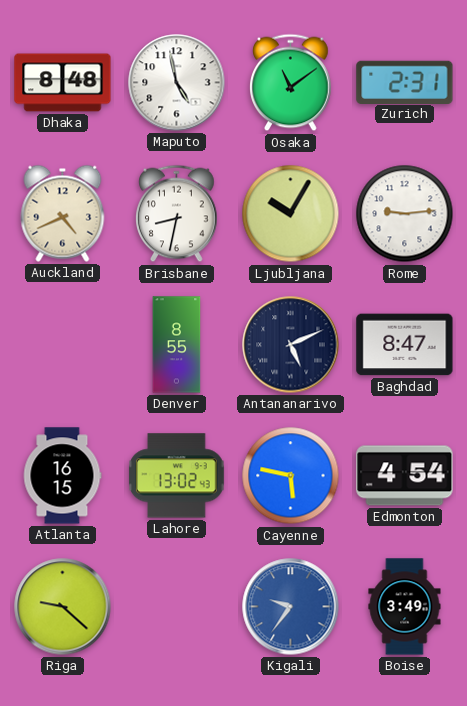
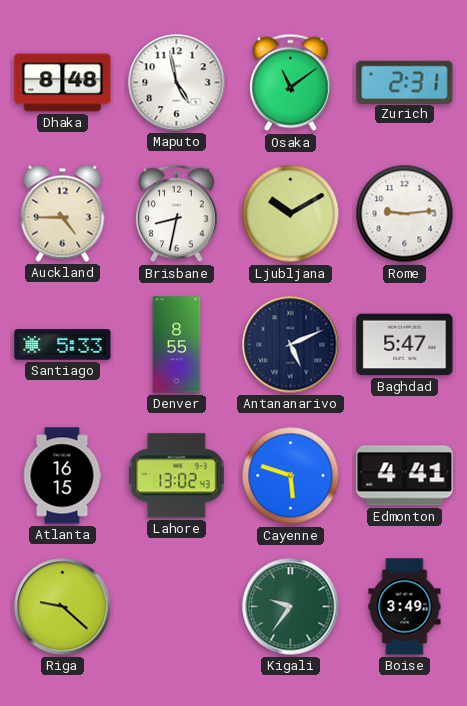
Auckland: 4:41 -> 4:45
Ljubljana: 10:05 -> 10:10
Santiago: none -> 5:33
Baghdad: 8:47 -> 5:47
Cayenne: 5:47 -> 5:48
Edmonton: 4:54 -> 4:41
Kigali dial: blue -> green
